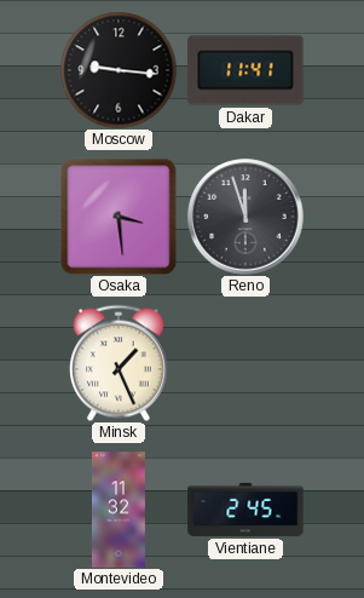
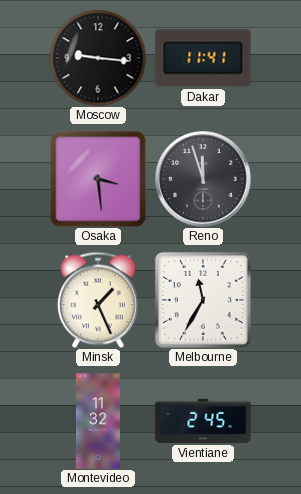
Melbourne: none -> 11:35
